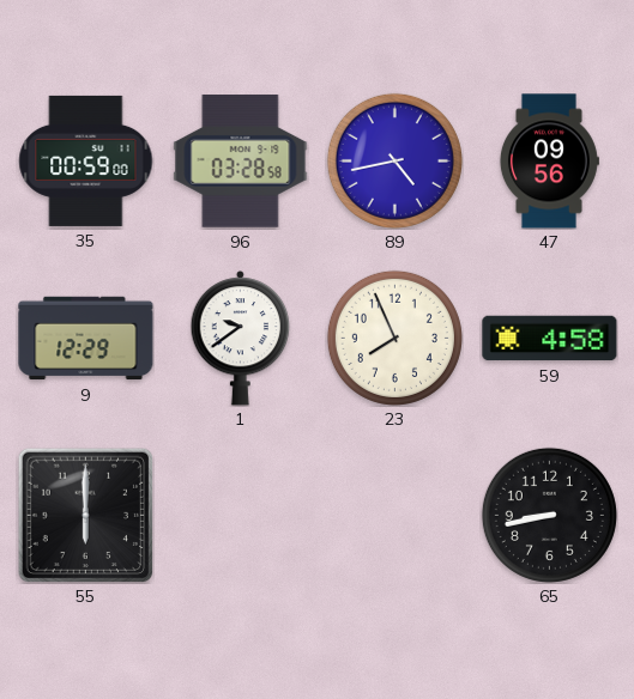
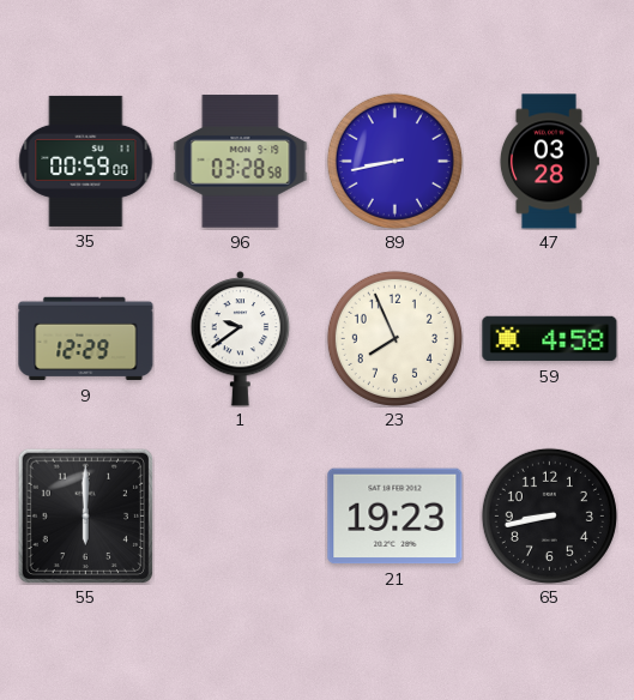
89: 4:43 -> 8:43
47: 09:56 -> 03:28
21: none -> 19:23
